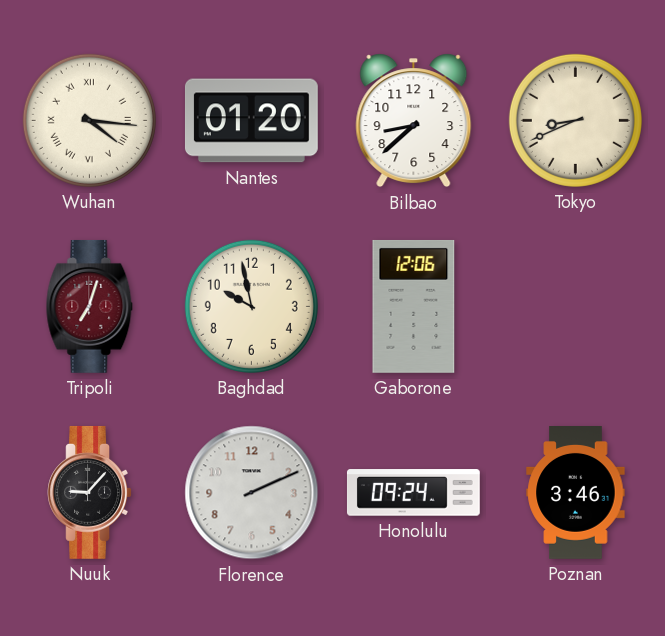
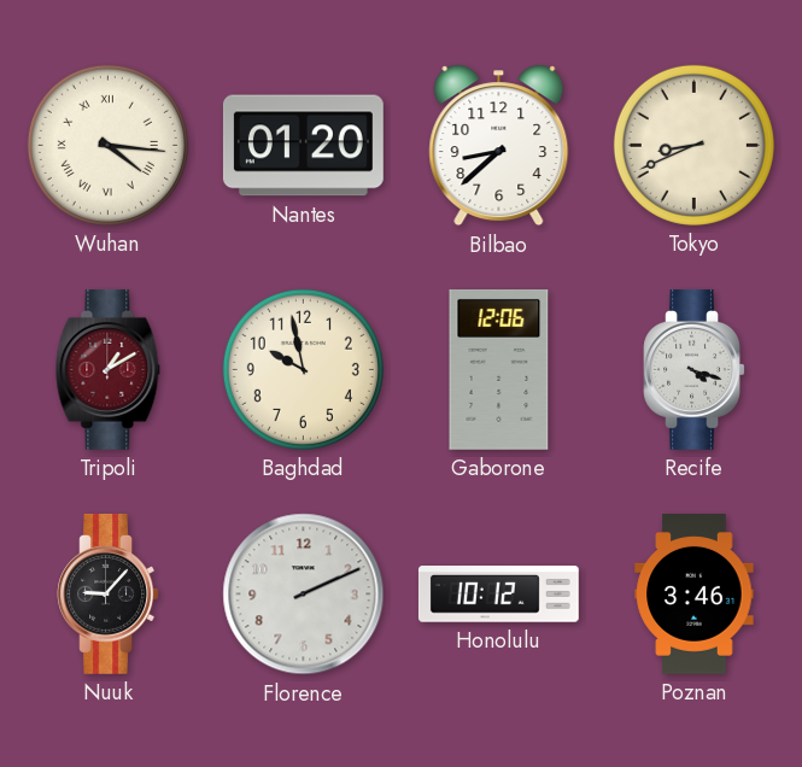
Tripoli: 7:03 -> 1:10
Recife: none -> 4:18
Honolulu: 09:24 -> 10:12
